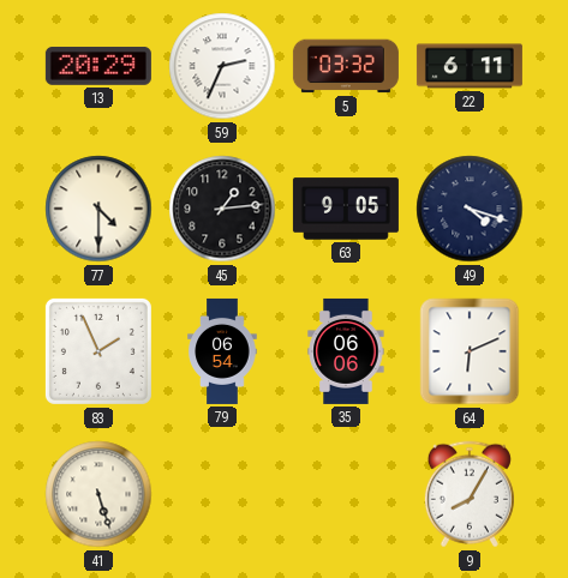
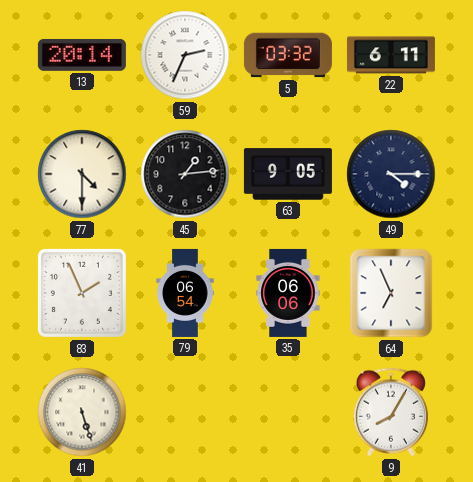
13: 20:29 -> 20:14
49: 4:18 -> 4:15
64: 6:11 -> 6:56
